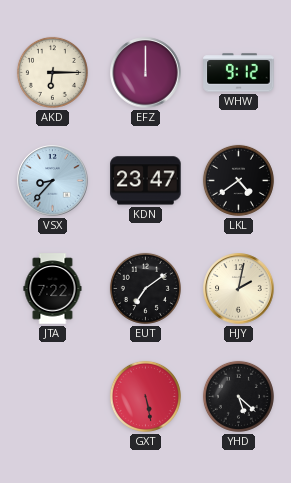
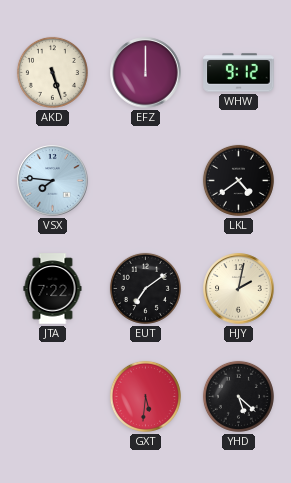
AKD: 6:15 -> 5:27
VSX: 8:37 -> 7:46
KDN: 23:47 -> none
GXT: 5:28 -> 5:31
